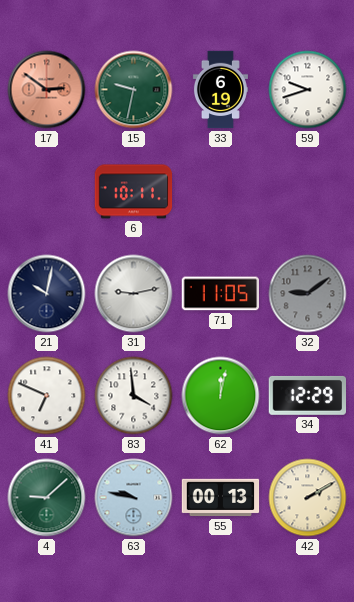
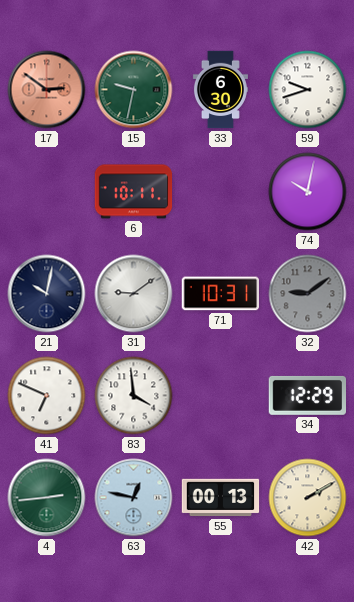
33: 6:19 -> 6:30
74: none -> 10:02
31: 9:13 -> 9:09
71: 11:05 -> 10:31
62: 12:02 -> none
4: 9:08 -> 2:44
63: 9:47 -> 12:47
